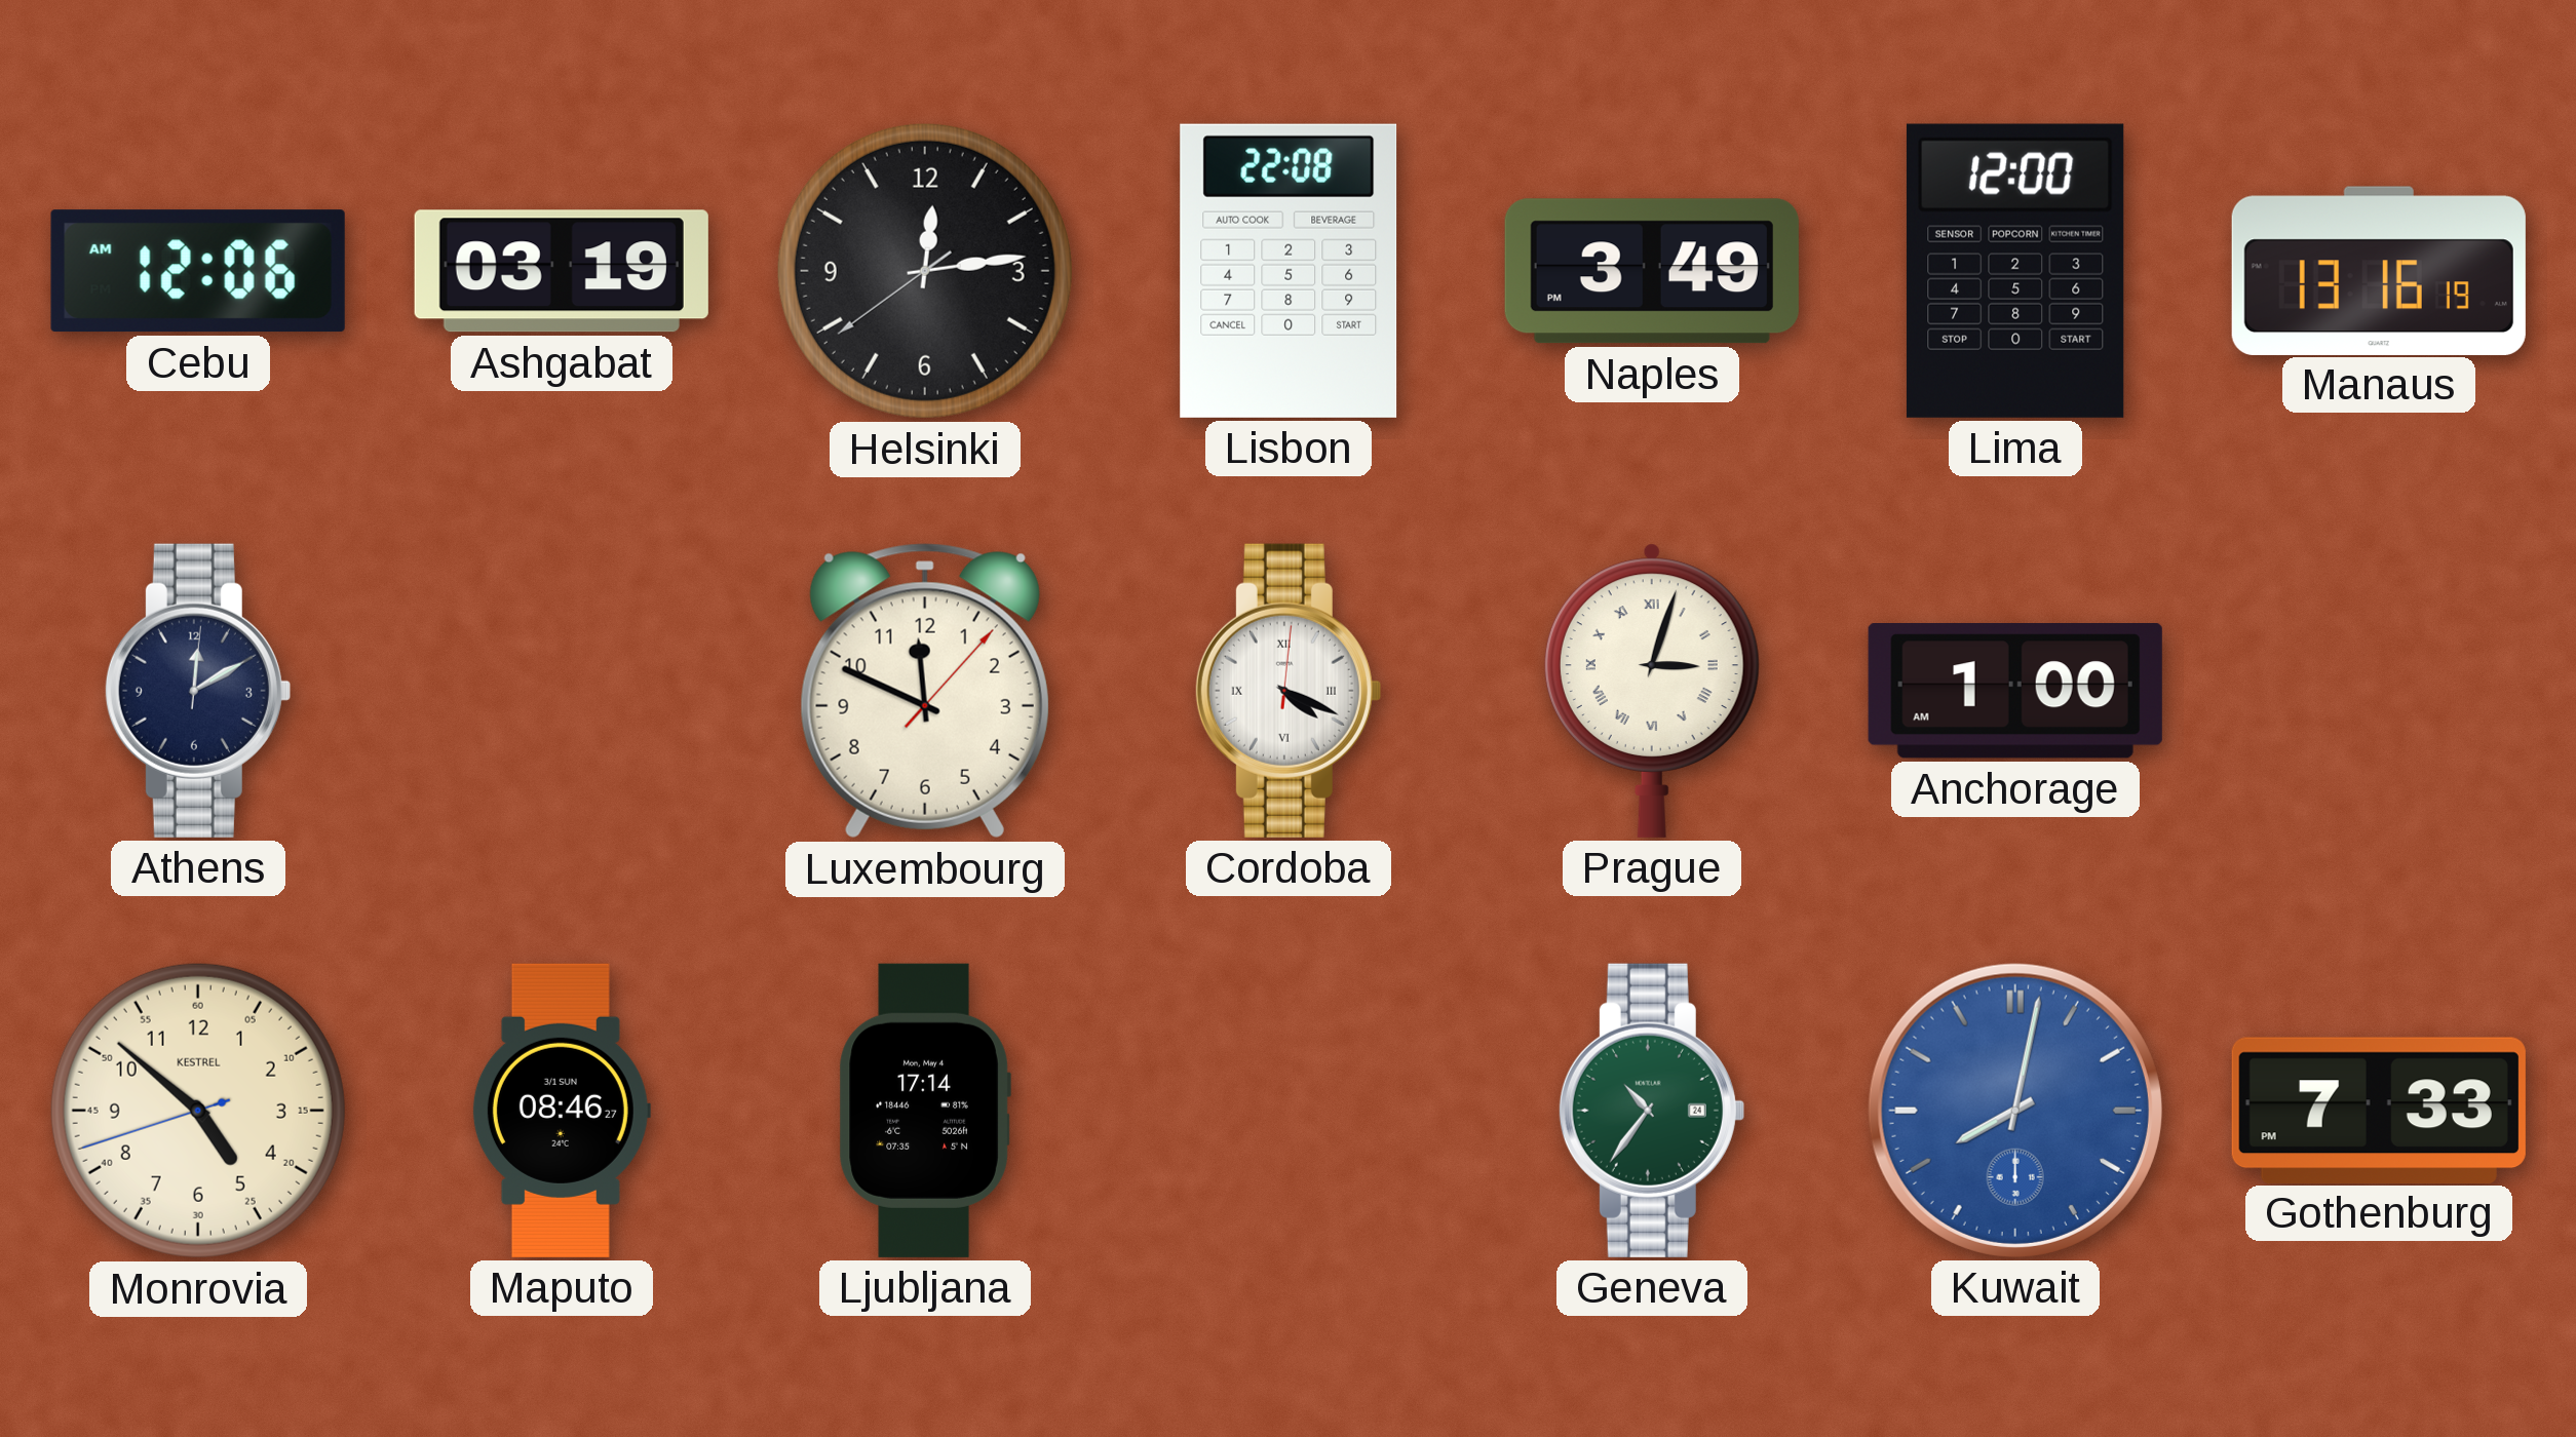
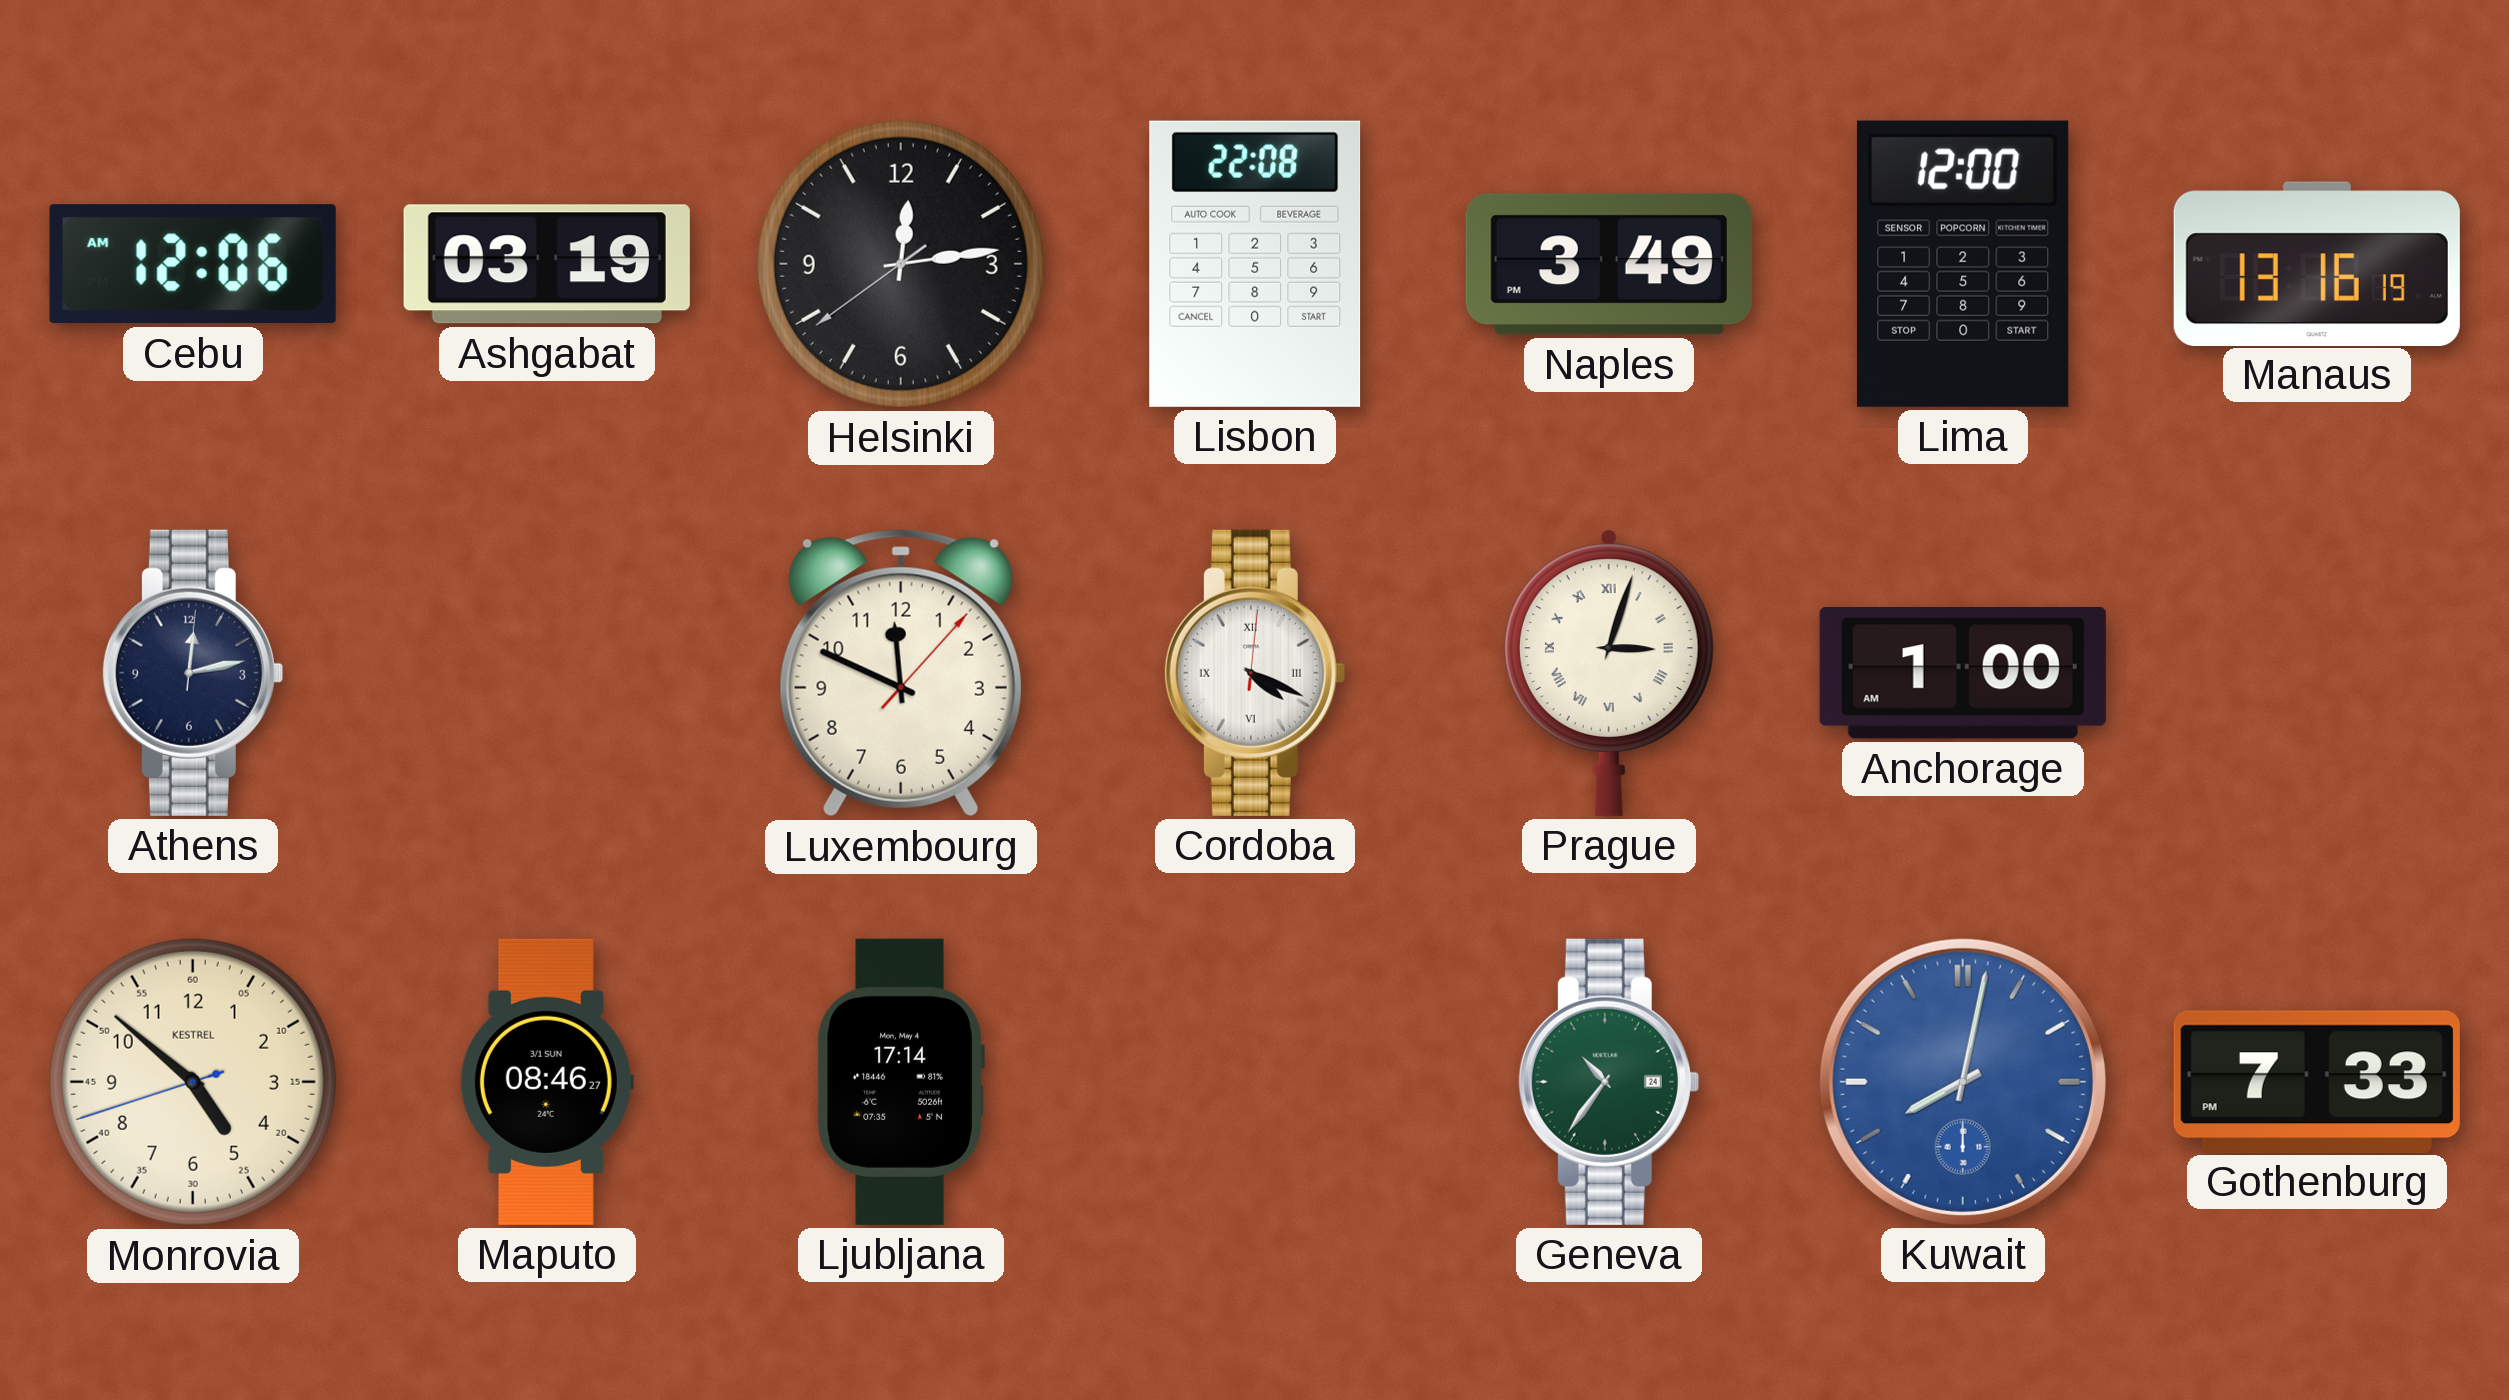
Athens: 12:10 -> 12:13
